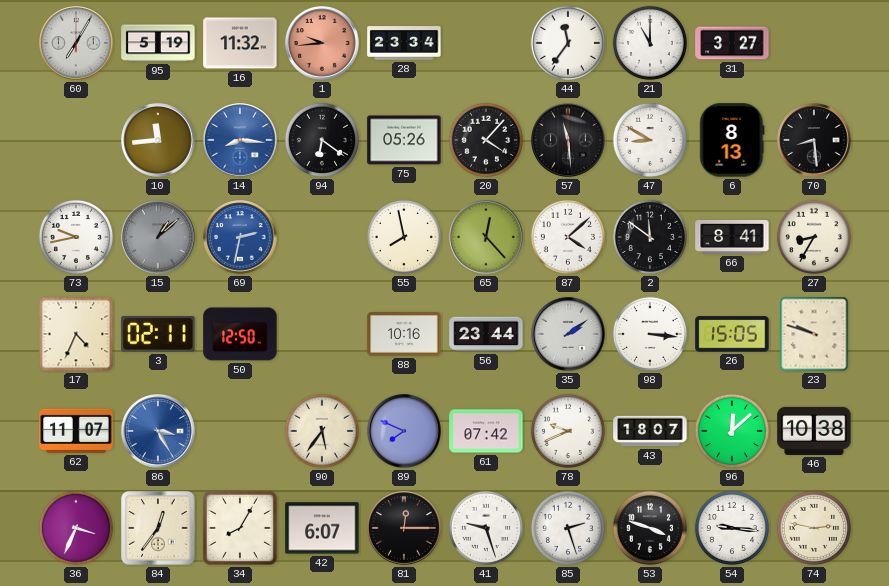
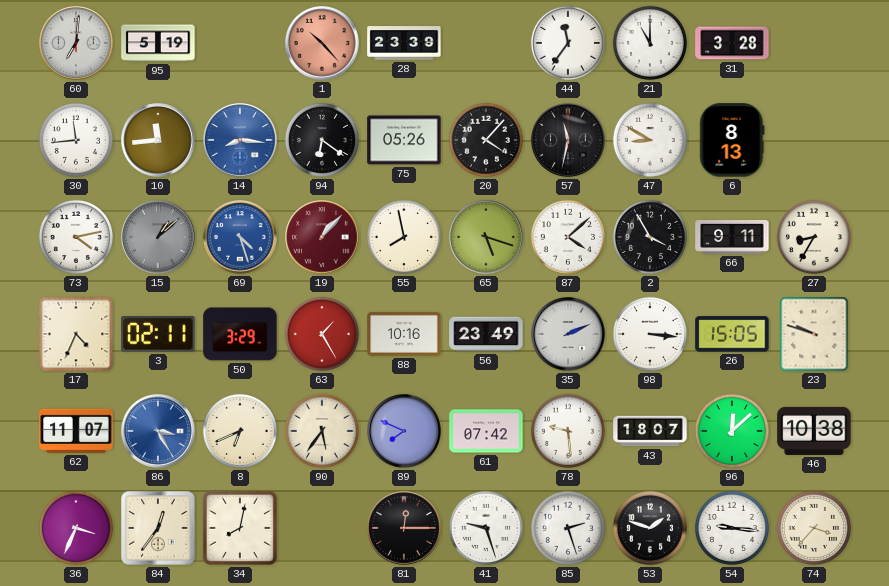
60: 7:05 -> 7:01
16: 11:32 -> none
1: 9:44 -> 10:23
28: 23:34 -> 23:39
31: 3:27 -> 3:28
30: none -> 11:44
57: 11:29 -> 11:32
70: 8:29 -> none
73: 9:43 -> 4:13
69: 2:32 -> 4:27
19: none -> 1:07
65: 12:23 -> 5:18
2: 11:51 -> 3:55
66: 8:41 -> 9:11
50: 12:50 -> 3:29
63: none -> 1:25
56: 23:44 -> 23:49
35: 2:09 -> 2:11
8: none -> 6:41
78: 9:41 -> 9:29
34: 8:05 -> 8:02
42: 6:07 -> none
53: 3:48 -> 1:48
74: 2:47 -> 3:37
